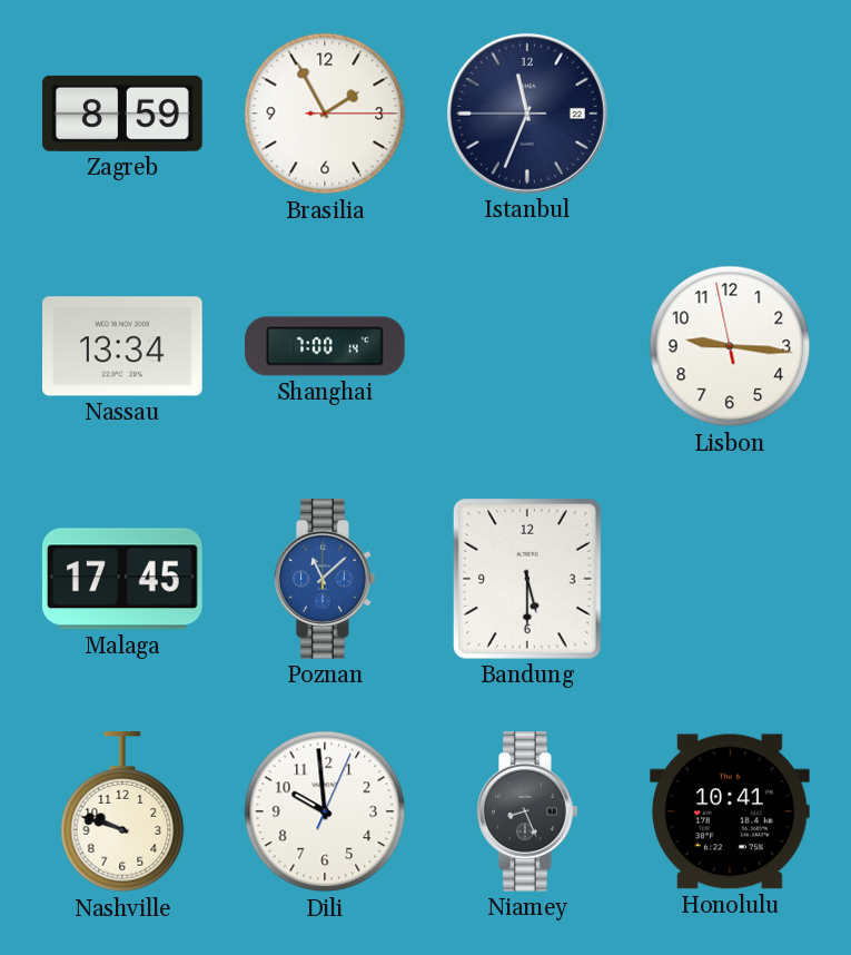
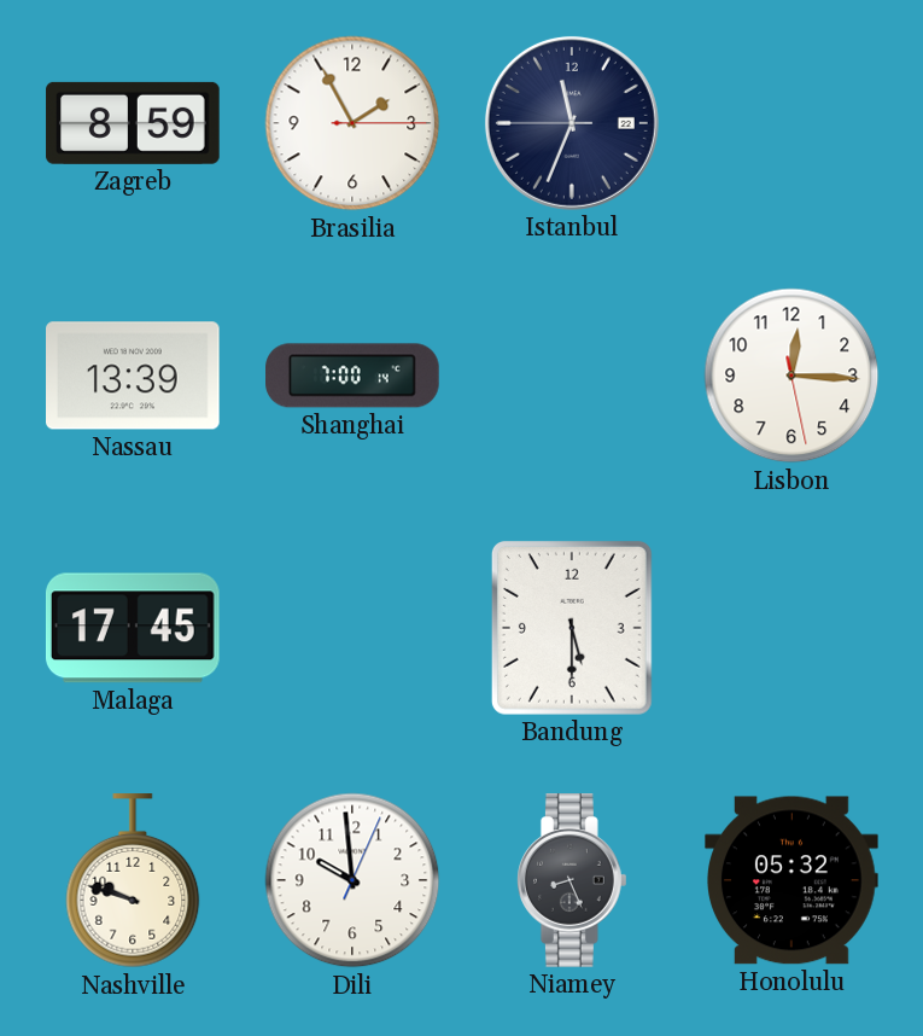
Nassau: 13:34 -> 13:39
Lisbon: 9:15 -> 12:15
Poznan: 11:08 -> none
Honolulu: 10:41 -> 05:32
